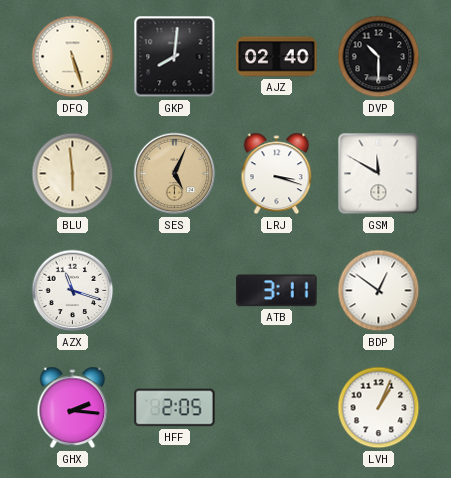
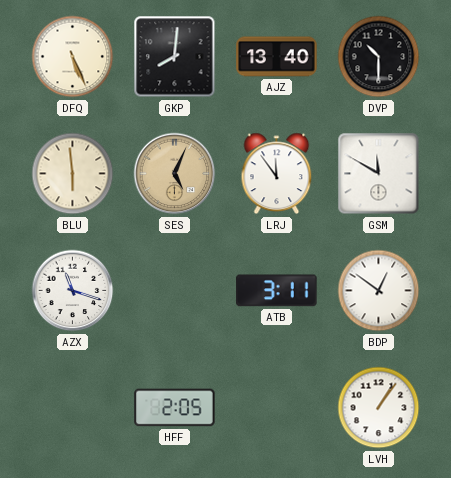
DFQ: 5:27 -> 5:26
AJZ: 02:40 -> 13:40
LRJ: 3:18 -> 11:54
GHX: 2:16 -> none
LVH: 1:04 -> 1:06
